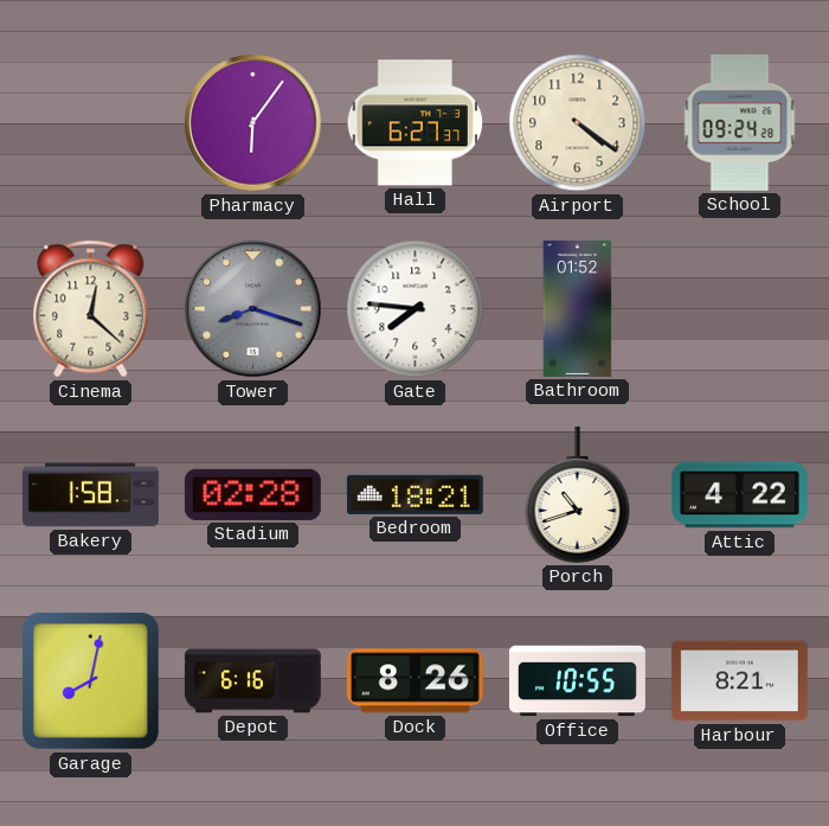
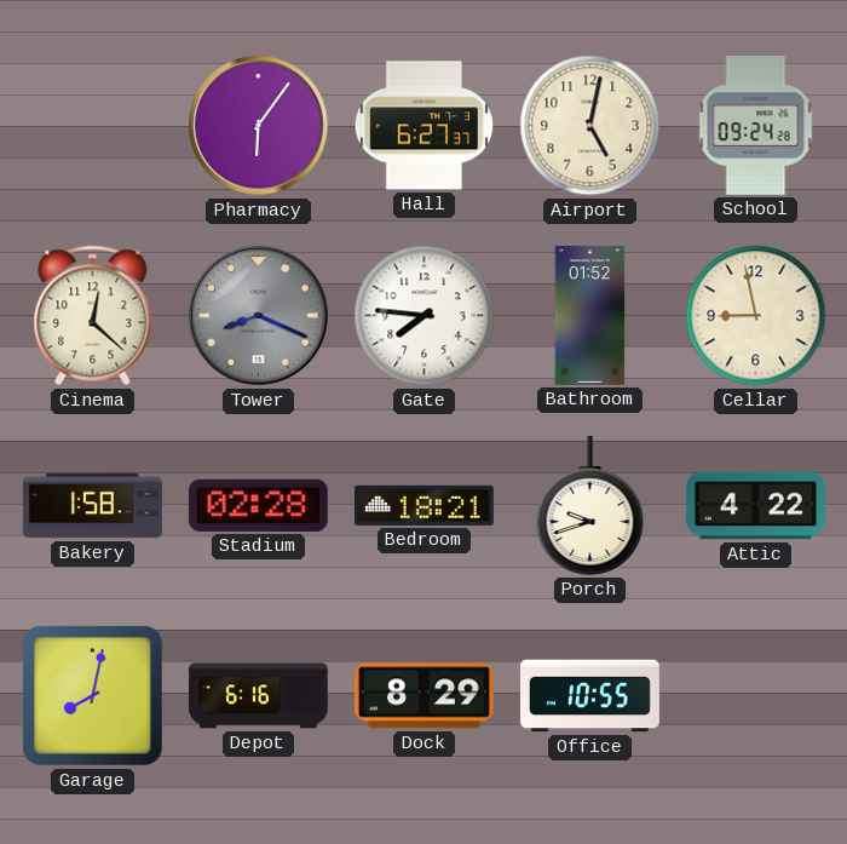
Airport: 4:21 -> 5:02
Tower: 8:18 -> 8:19
Cellar: none -> 8:58
Porch: 10:42 -> 9:42
Dock: 8:26 -> 8:29
Harbour: 8:21 -> none
